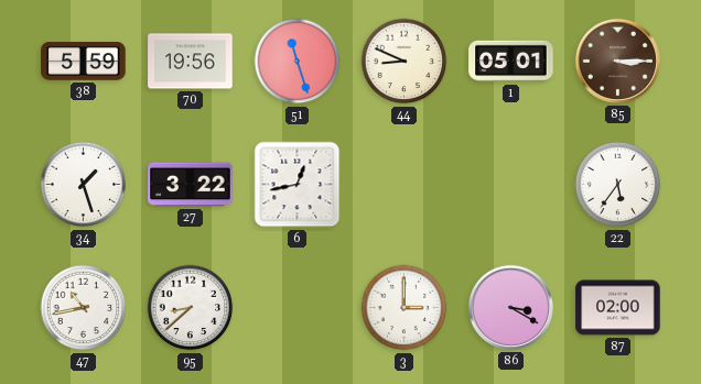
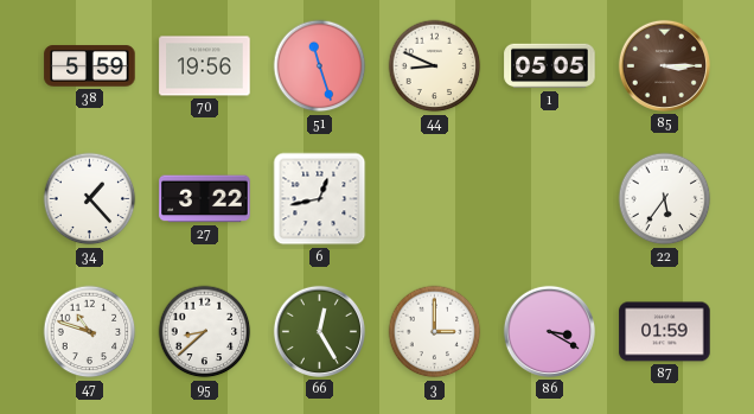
1: 05:01 -> 05:05
34: 1:27 -> 1:23
47: 10:43 -> 10:48
66: none -> 12:25
87: 02:00 -> 01:59
